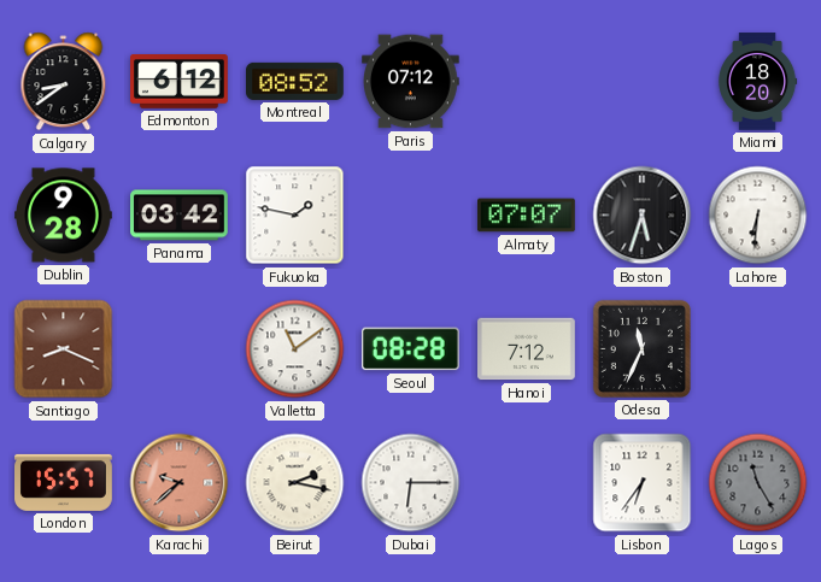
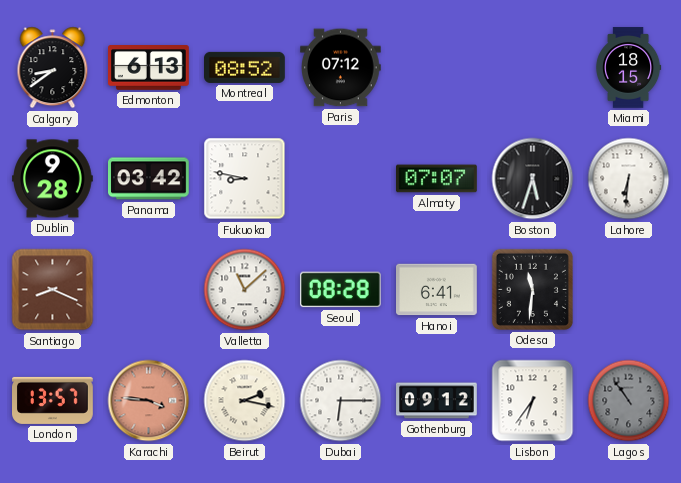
Edmonton: 6:12 -> 6:13
Miami: 18:20 -> 18:15
Fukuoka: 1:47 -> 8:47
Valletta: 11:09 -> 11:08
Hanoi: 7:12 -> 6:41
Odesa: 11:34 -> 11:31
London: 15:57 -> 13:57
Karachi: 9:38 -> 3:46
Gothenburg: none -> 09:12
Lagos: 11:25 -> 10:54
